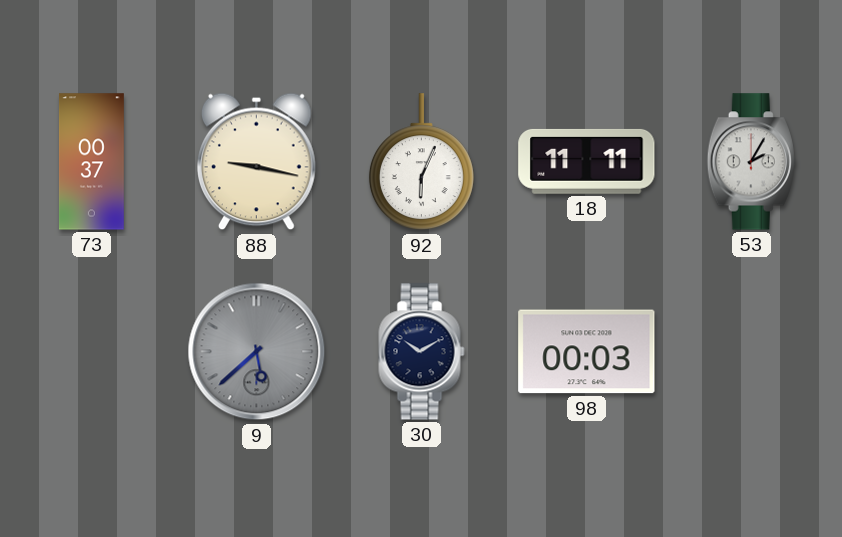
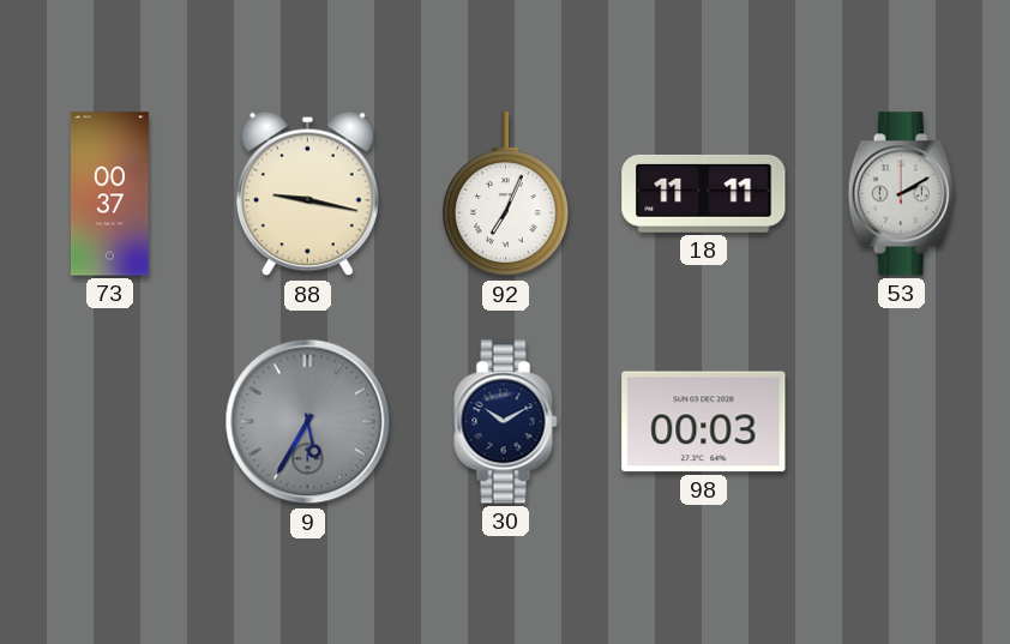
92: 6:04 -> 7:04
53: 2:05 -> 2:10
9: 5:38 -> 5:35
